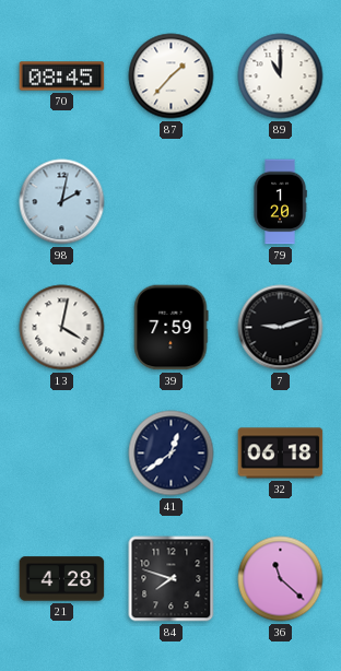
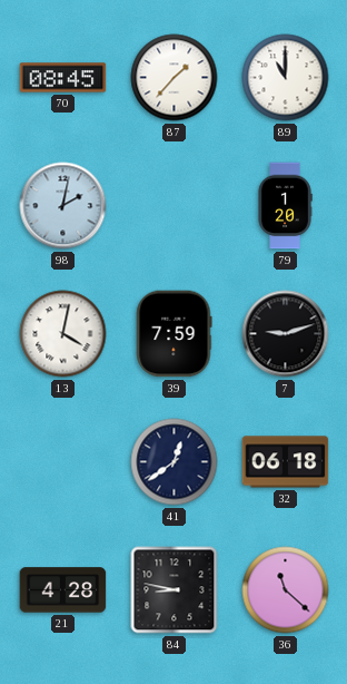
84: 7:48 -> 8:47
